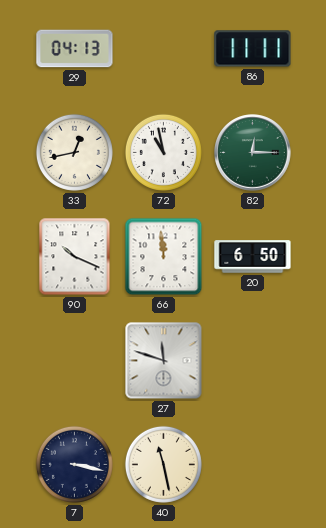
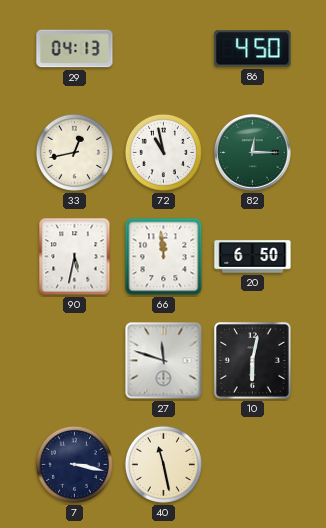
86: 11:11 -> 4:50
90: 10:19 -> 5:32
10: none -> 6:02
